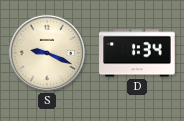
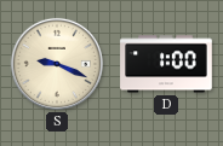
D: 1:34 -> 1:00
